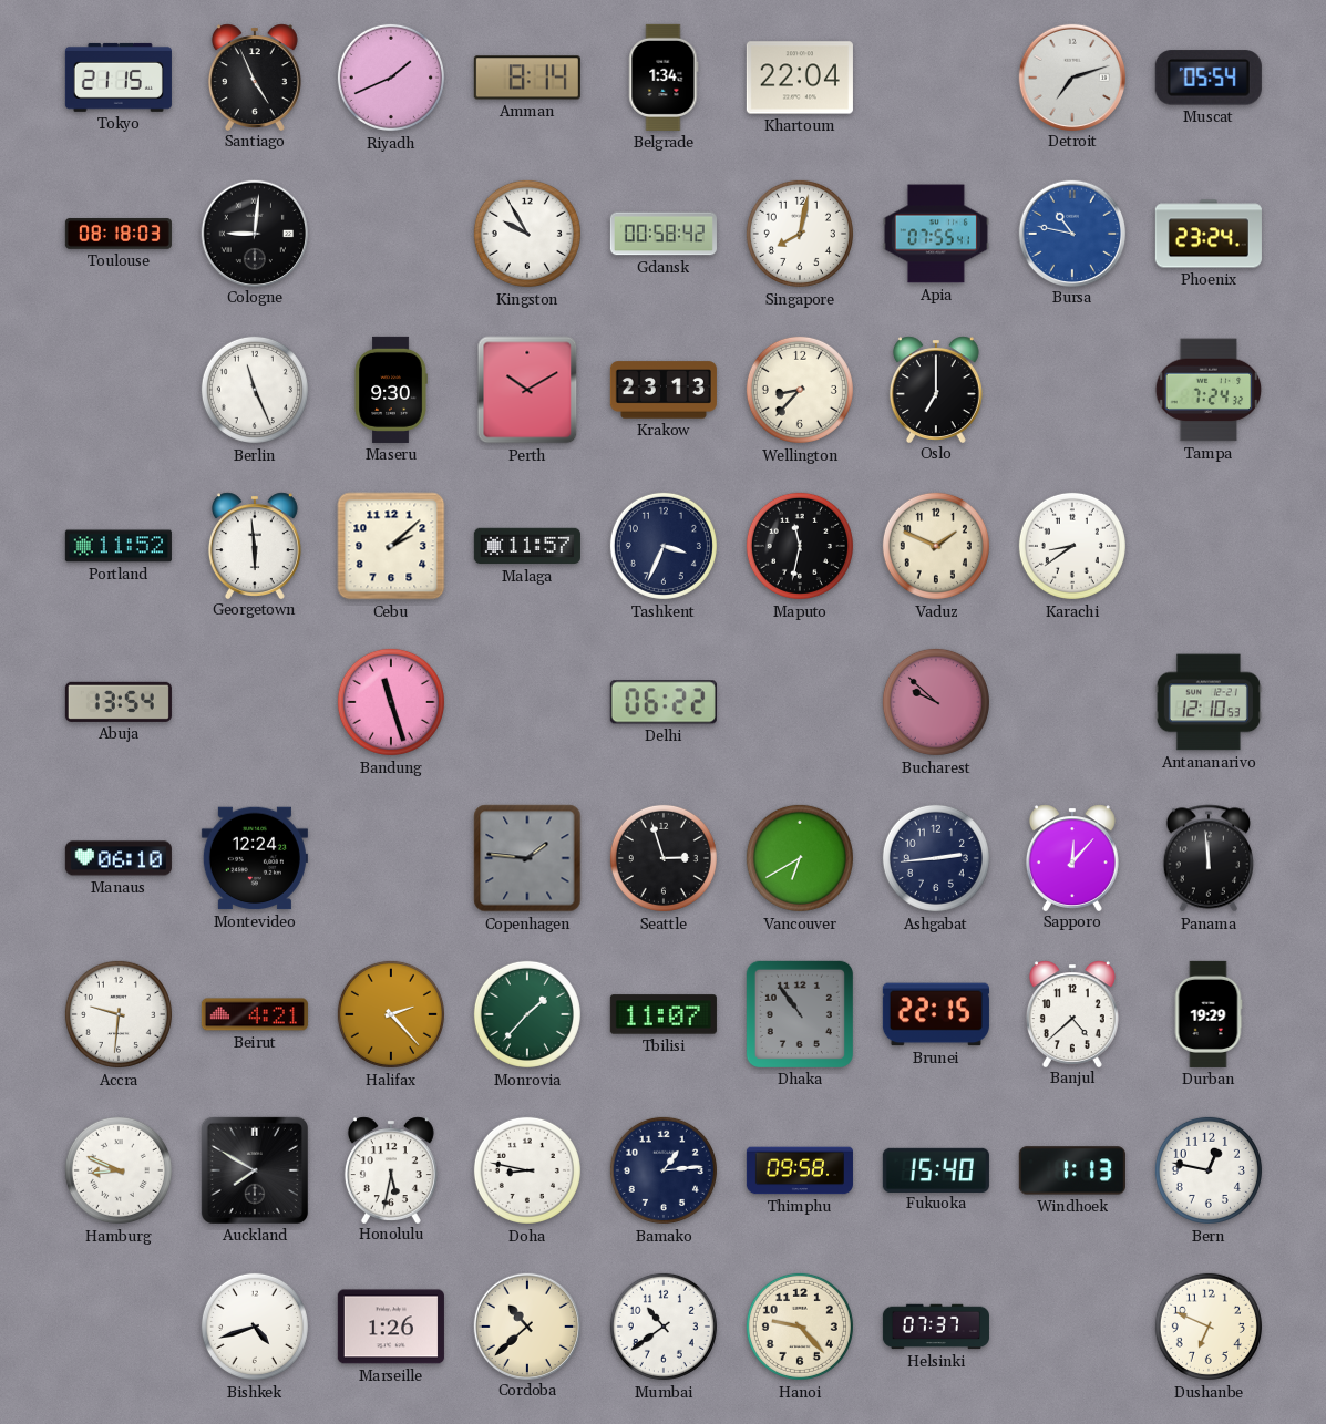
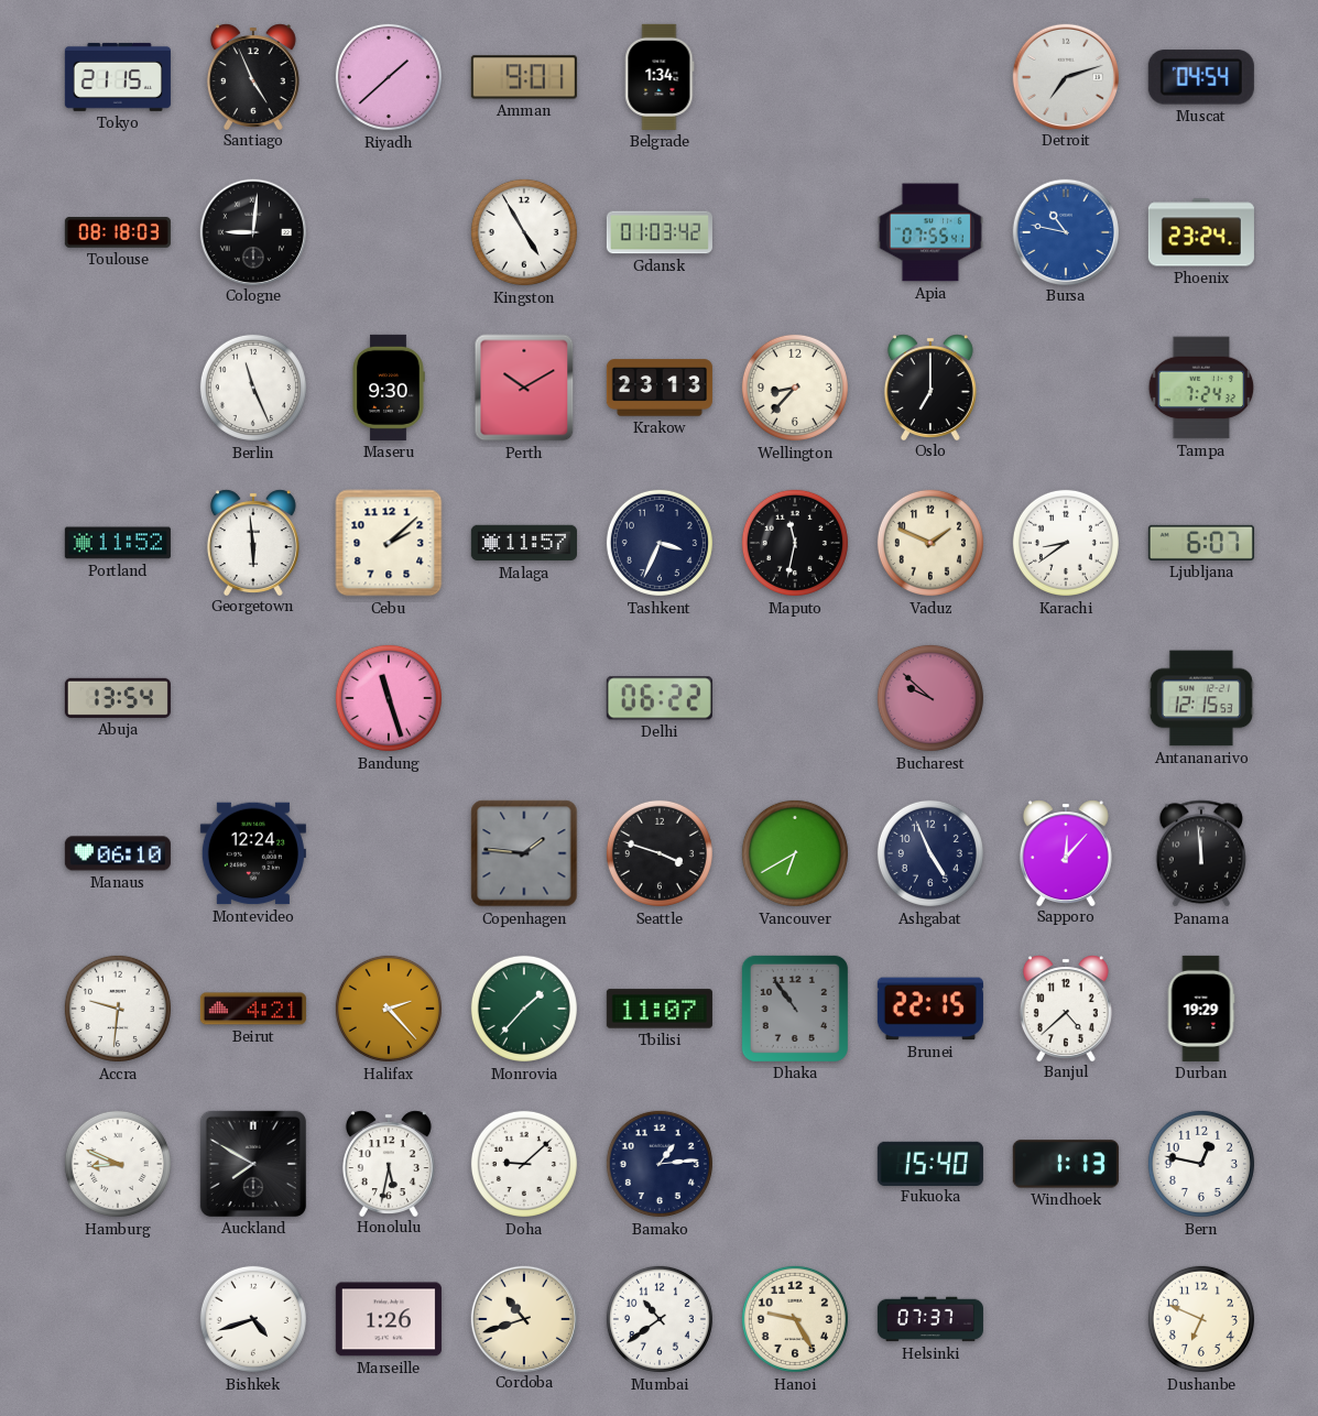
Riyadh: 1:41 -> 1:38
Amman: 8:14 -> 9:01
Khartoum: 22:04 -> none
Muscat: 05:54 -> 04:54
Kingston: 9:55 -> 4:55
Gdansk: 00:58 -> 01:03
Singapore: 8:02 -> none
Ljubljana: none -> 6:07
Antananarivo: 12:10 -> 12:15
Seattle: 2:57 -> 3:48
Ashgabat: 2:44 -> 4:56
Doha: 8:47 -> 9:08
Thimphu: 09:58 -> none
Cordoba: 10:38 -> 10:42
Hanoi: 9:23 -> 9:25
